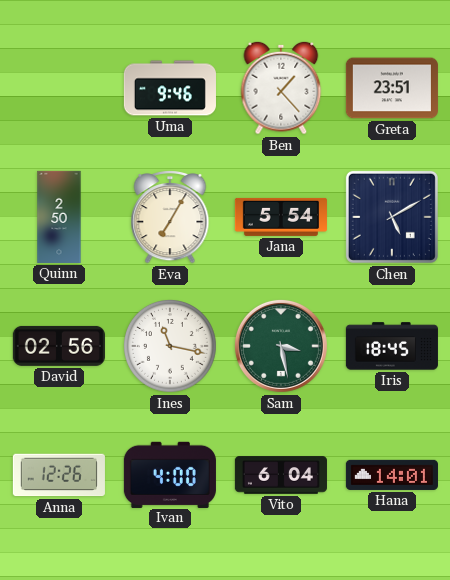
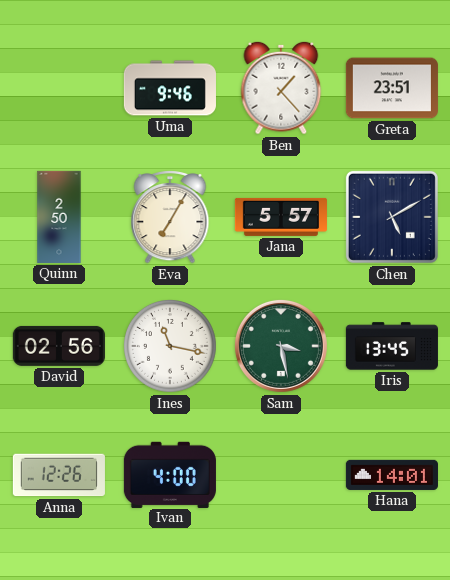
Jana: 5:54 -> 5:57
Iris: 18:45 -> 13:45
Vito: 6:04 -> none
